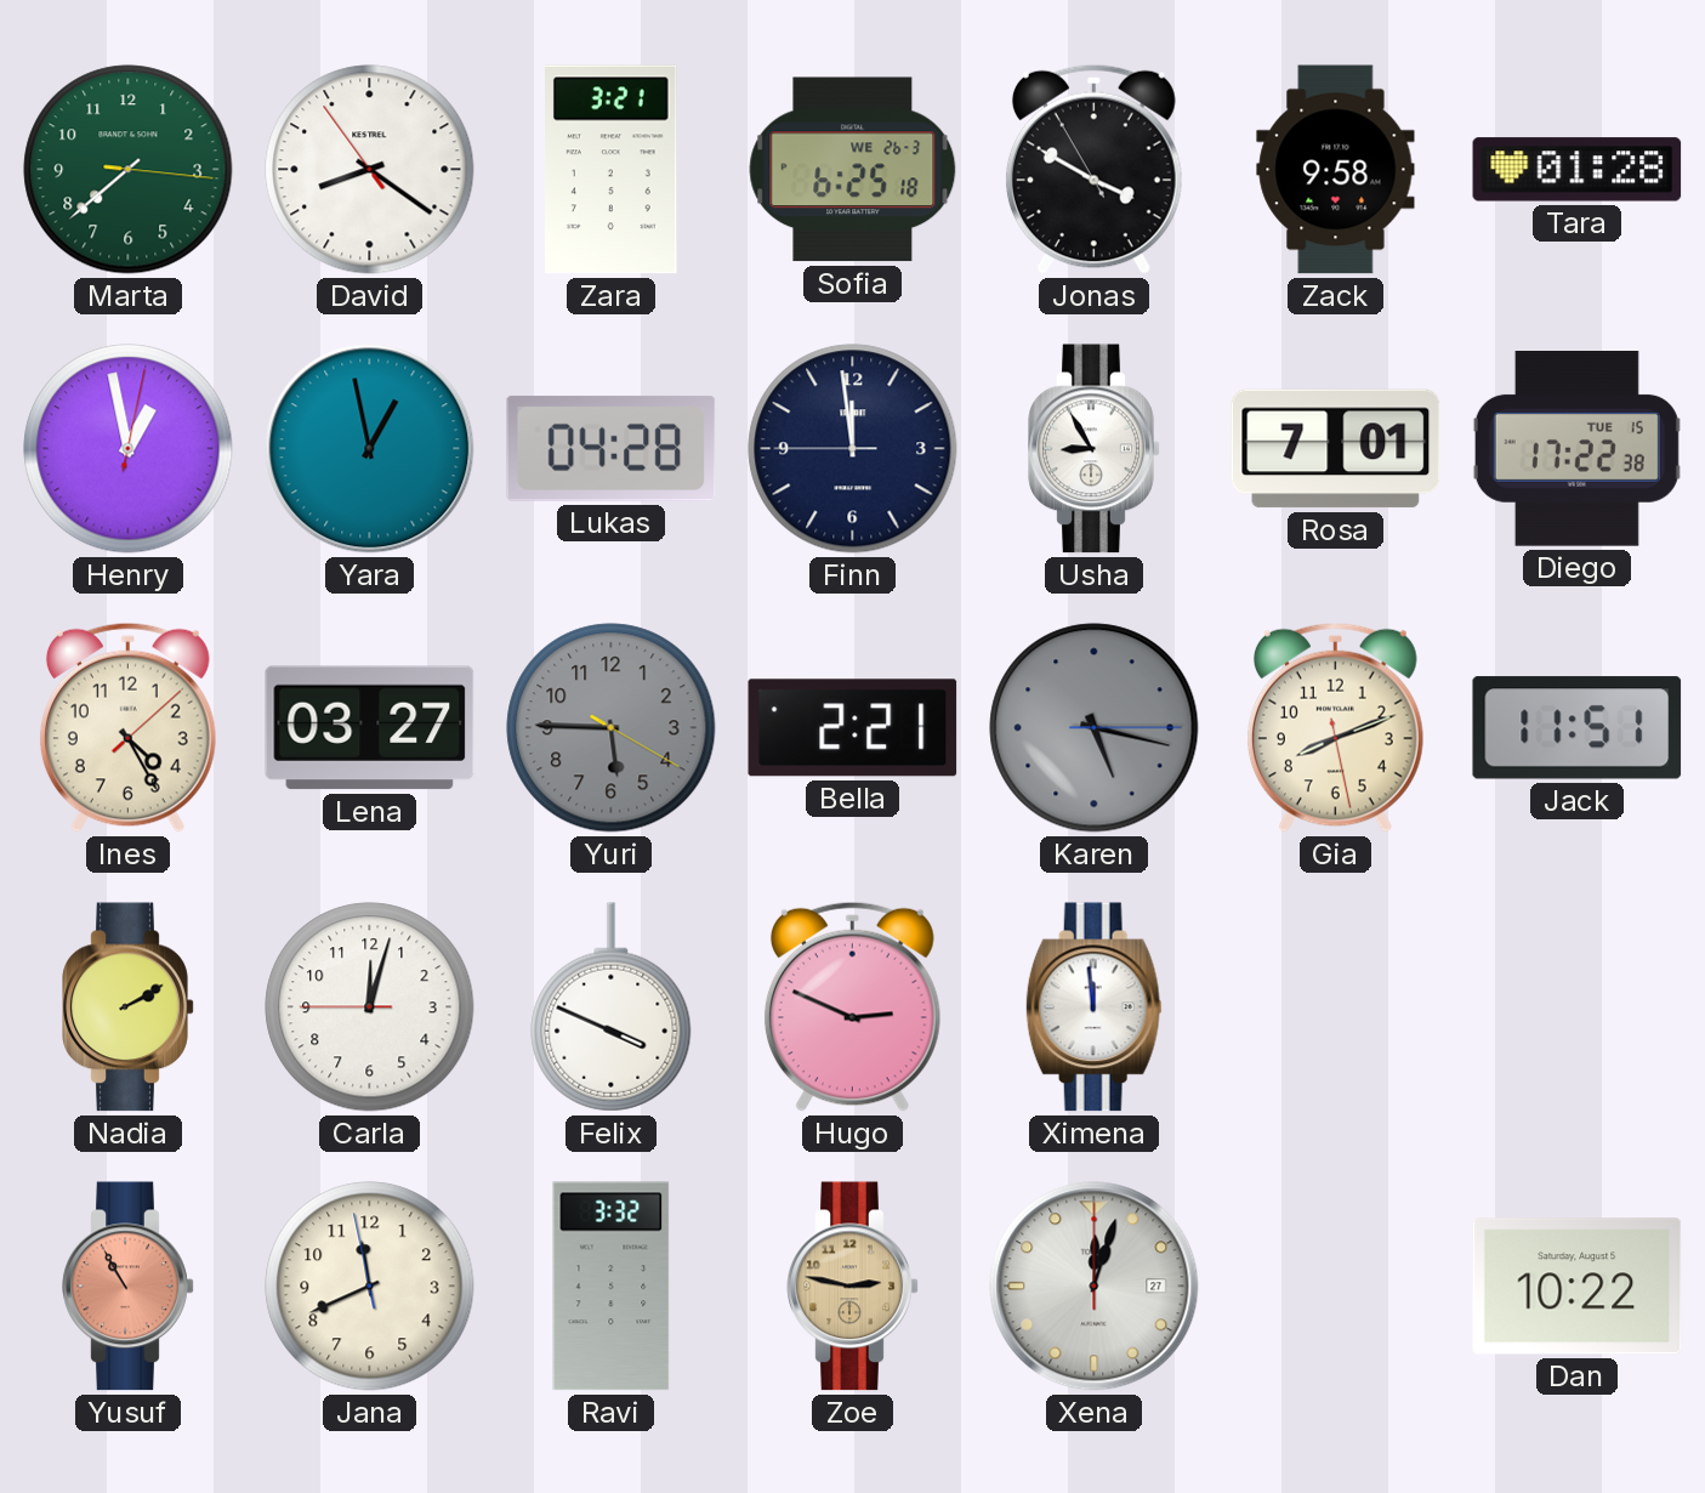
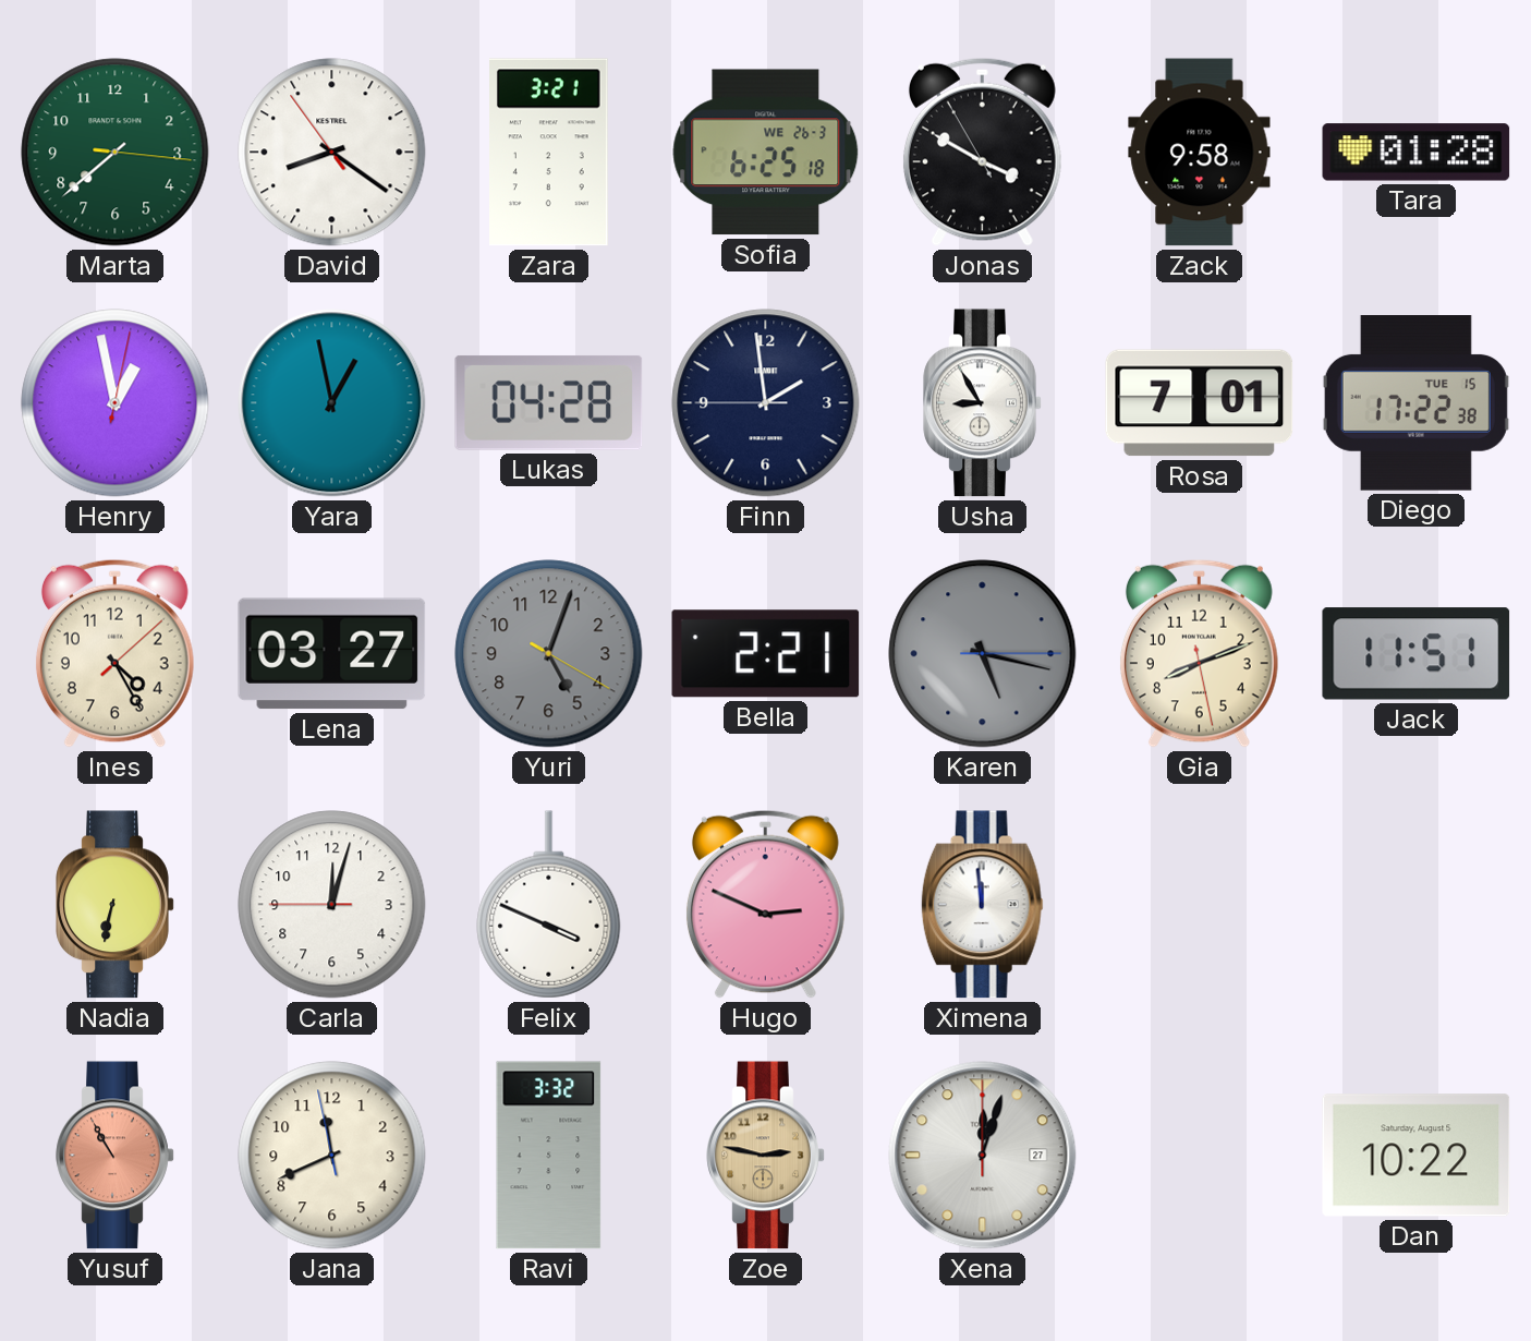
Finn: 11:58 -> 1:58
Yuri: 5:45 -> 5:03
Nadia: 2:10 -> 6:32
